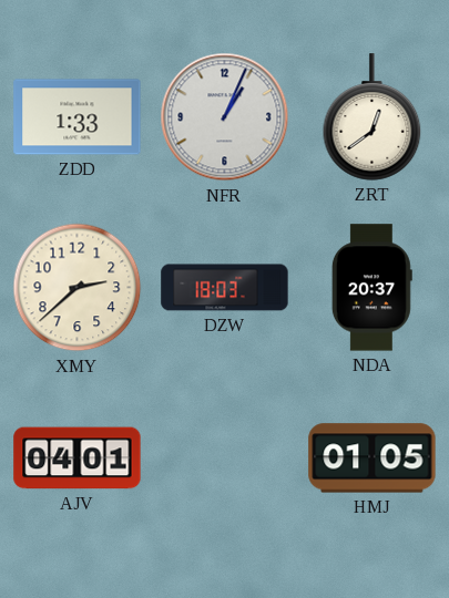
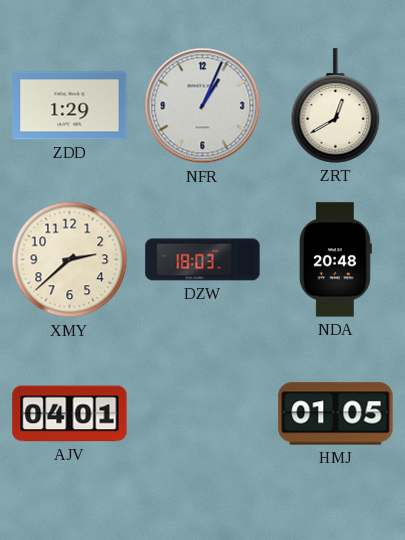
ZDD: 1:33 -> 1:29
ZRT: 12:39 -> 12:40
NDA: 20:37 -> 20:48
